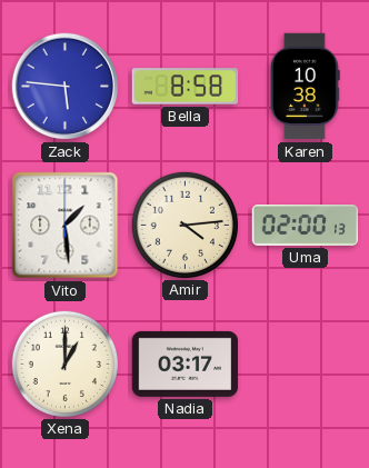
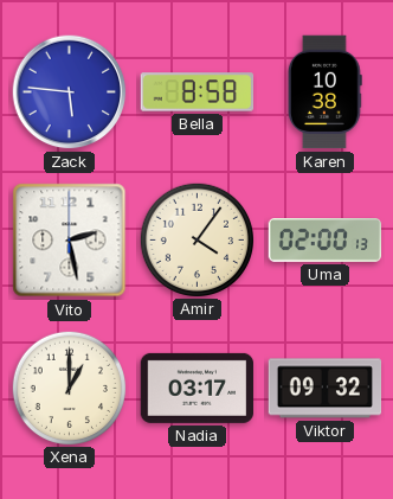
Vito: 1:29 -> 2:28
Amir: 4:14 -> 4:06
Viktor: none -> 09:32
